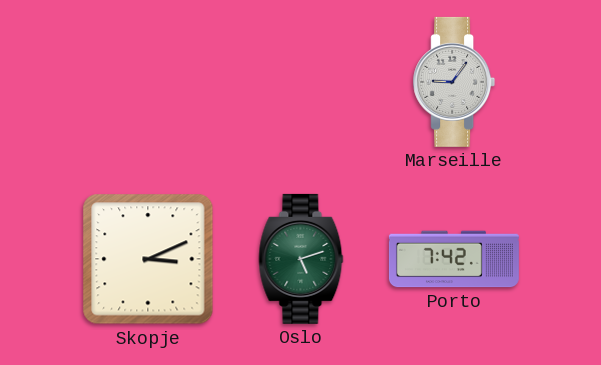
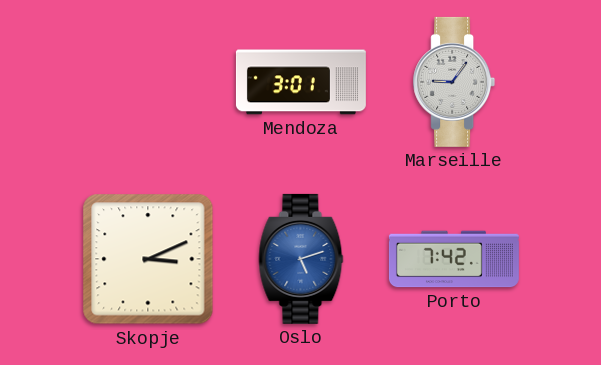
Mendoza: none -> 3:01
Oslo dial: green -> blue
